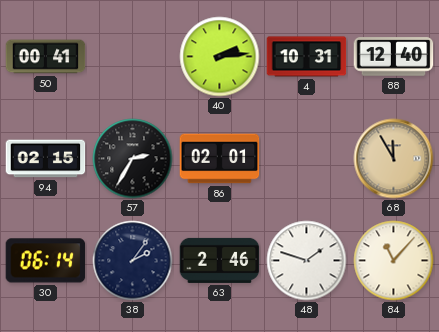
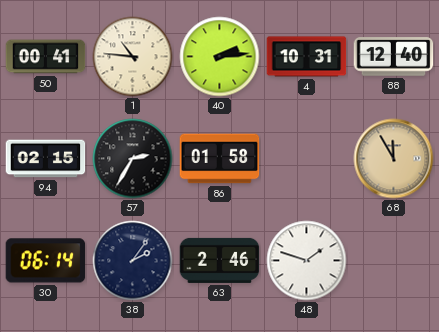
1: none -> 10:46
86: 02:01 -> 01:58
84: 11:07 -> none
